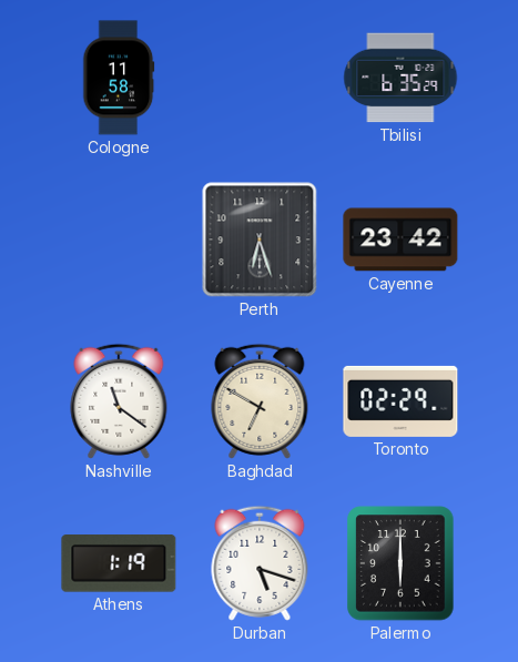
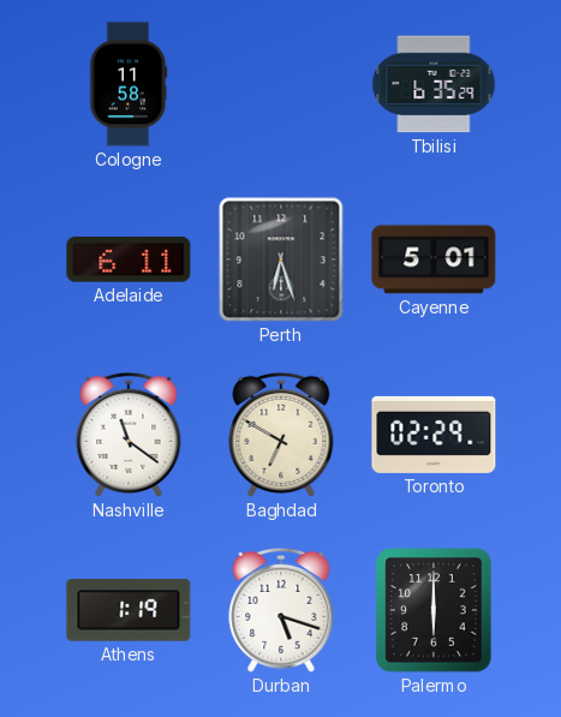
Adelaide: none -> 6:11
Cayenne: 23:42 -> 5:01
